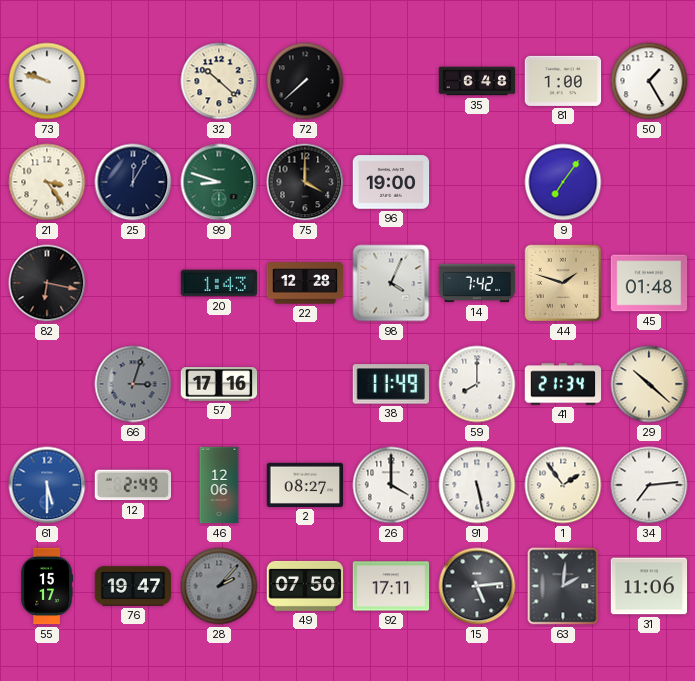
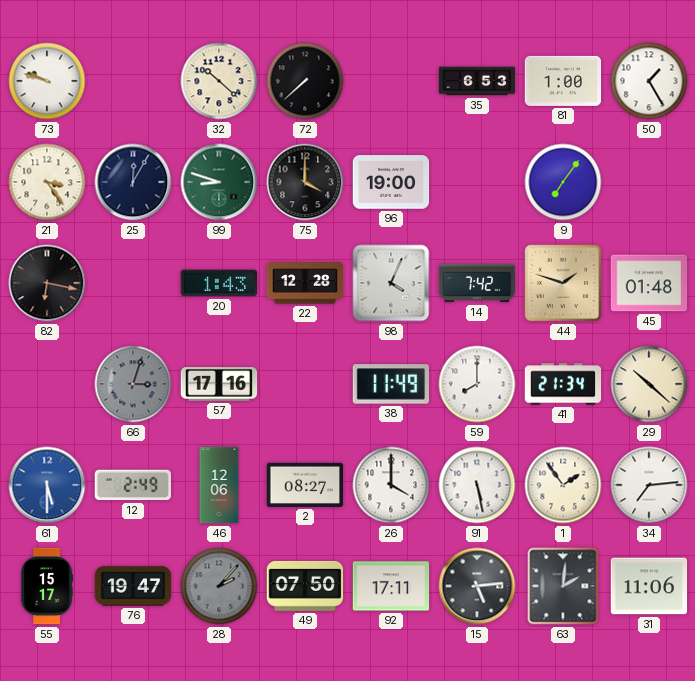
35: 6:48 -> 6:53
